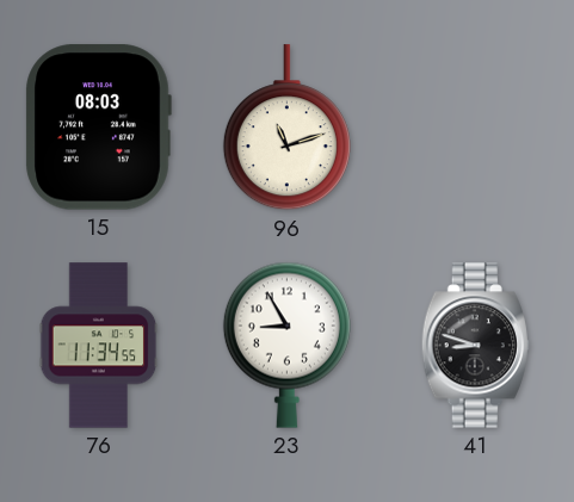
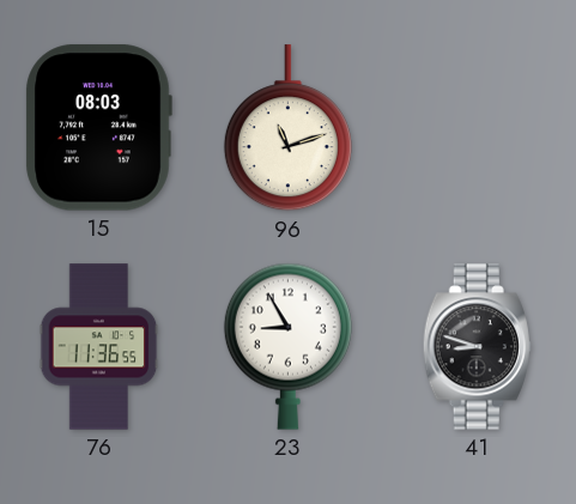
76: 11:34 -> 11:36
